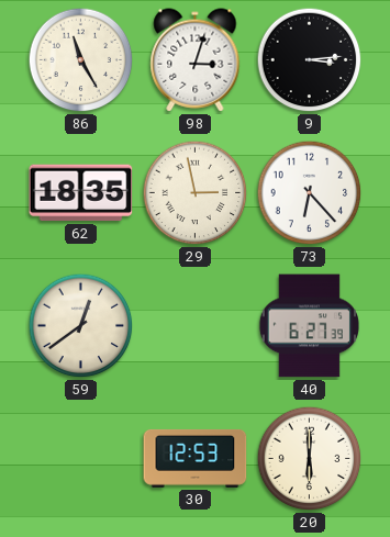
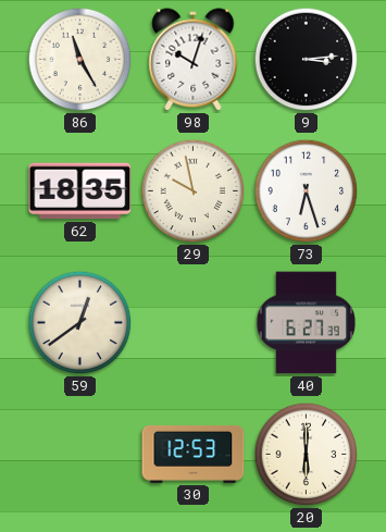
98: 3:03 -> 10:03
29: 2:58 -> 9:58
73: 6:23 -> 6:27
